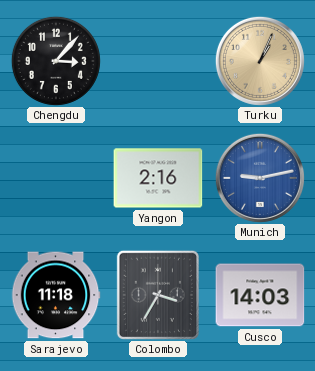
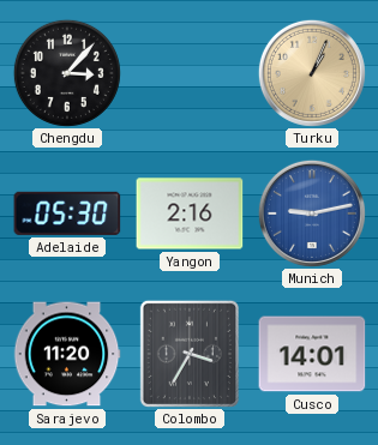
Adelaide: none -> 05:30
Sarajevo: 11:18 -> 11:20
Cusco: 14:03 -> 14:01
